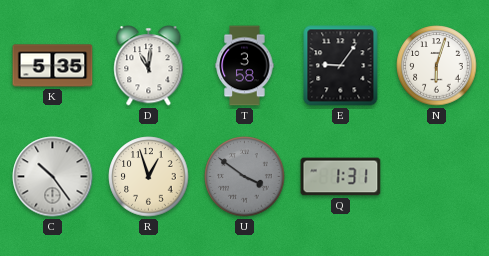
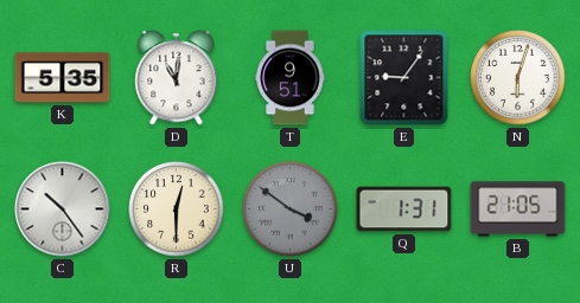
T: 3:58 -> 9:51
R: 12:57 -> 12:30
B: none -> 21:05
